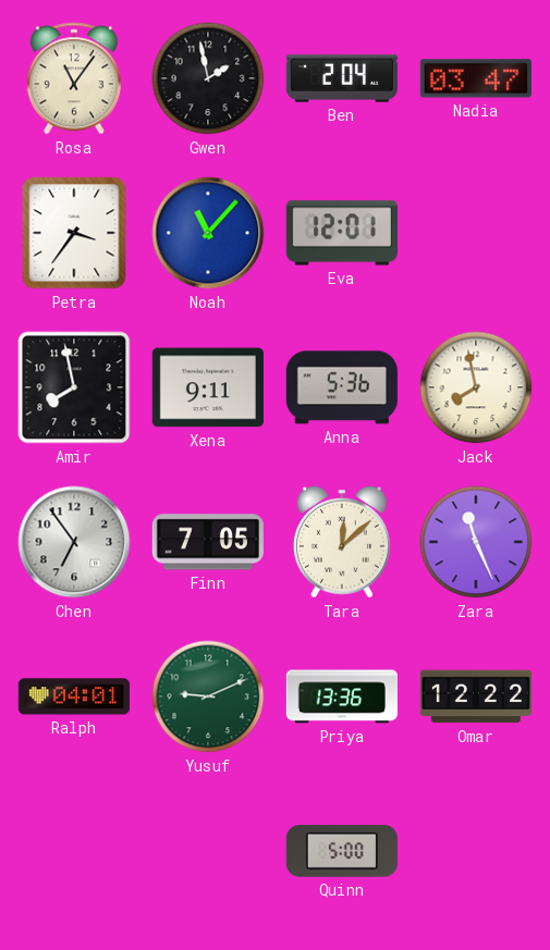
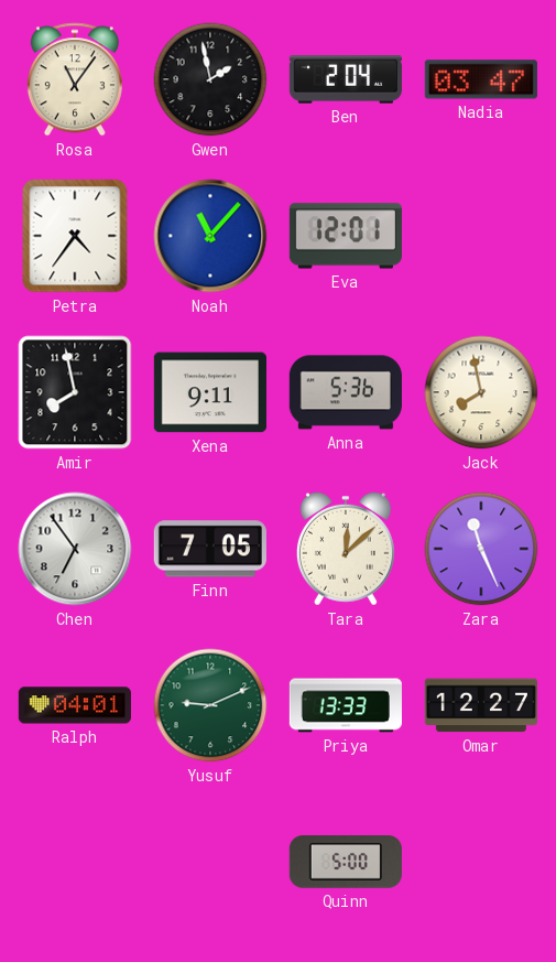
Petra: 3:36 -> 4:36
Priya: 13:36 -> 13:33
Omar: 12:22 -> 12:27
